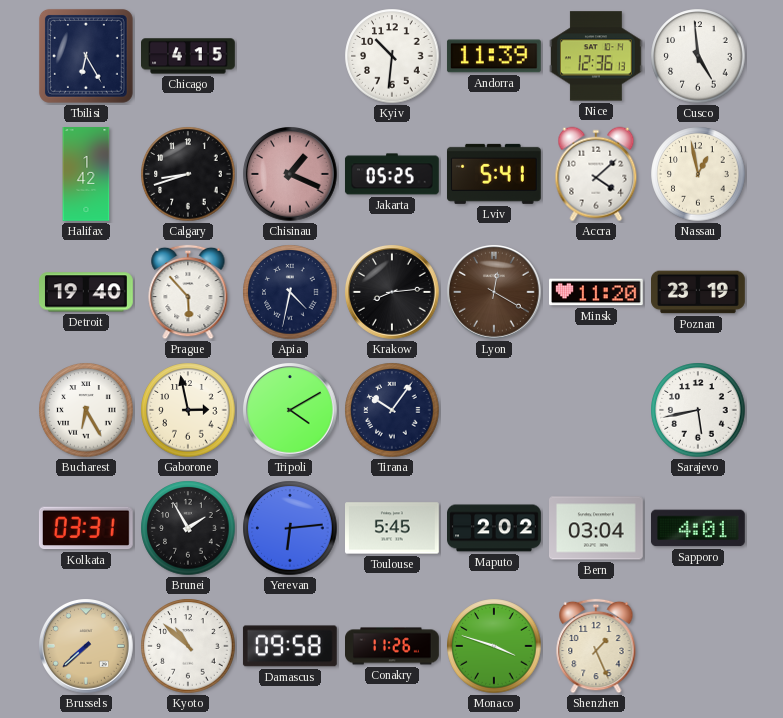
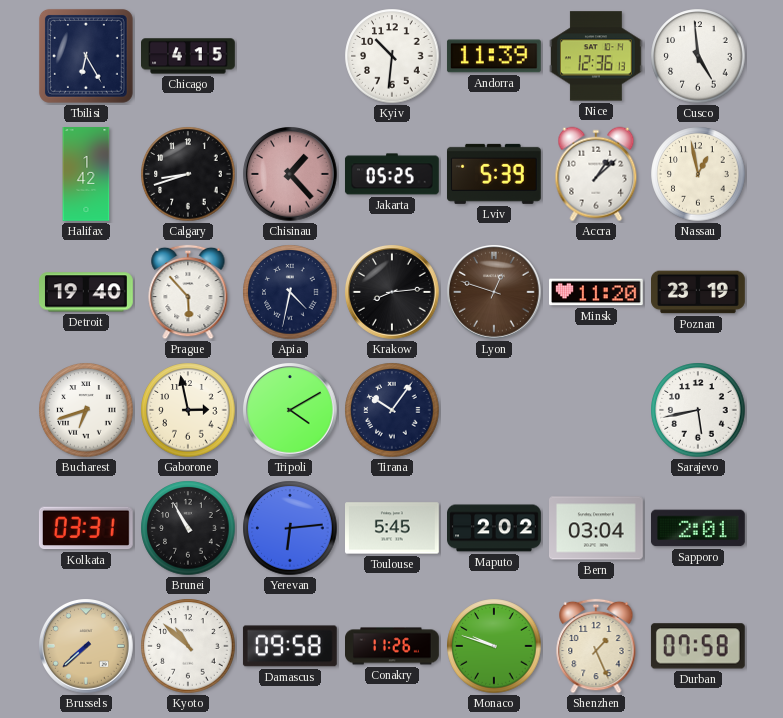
Chisinau: 1:19 -> 1:23
Lviv: 5:41 -> 5:39
Accra: 4:08 -> 1:08
Lyon: 12:20 -> 12:48
Bucharest: 6:25 -> 6:42
Brunei: 1:55 -> 10:55
Sapporo: 4:01 -> 2:01
Monaco: 3:48 -> 9:48
Durban: none -> 07:58
